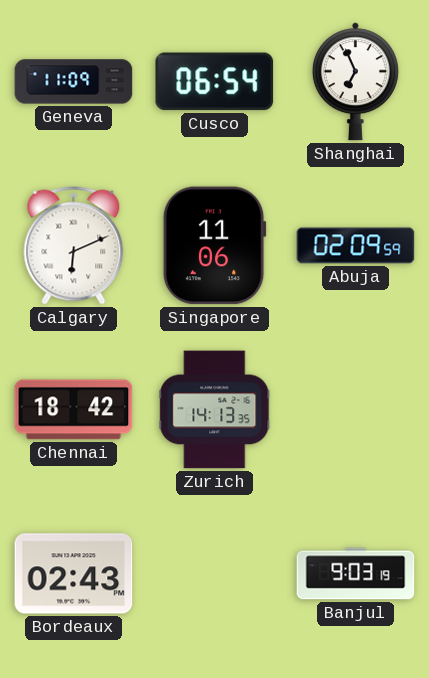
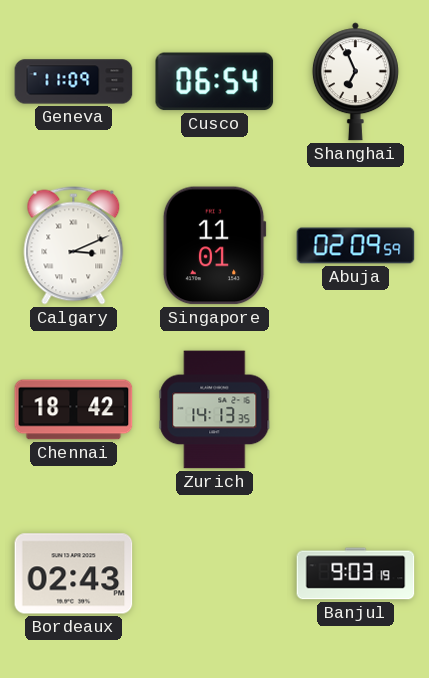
Calgary: 6:11 -> 3:11
Singapore: 11:06 -> 11:01
